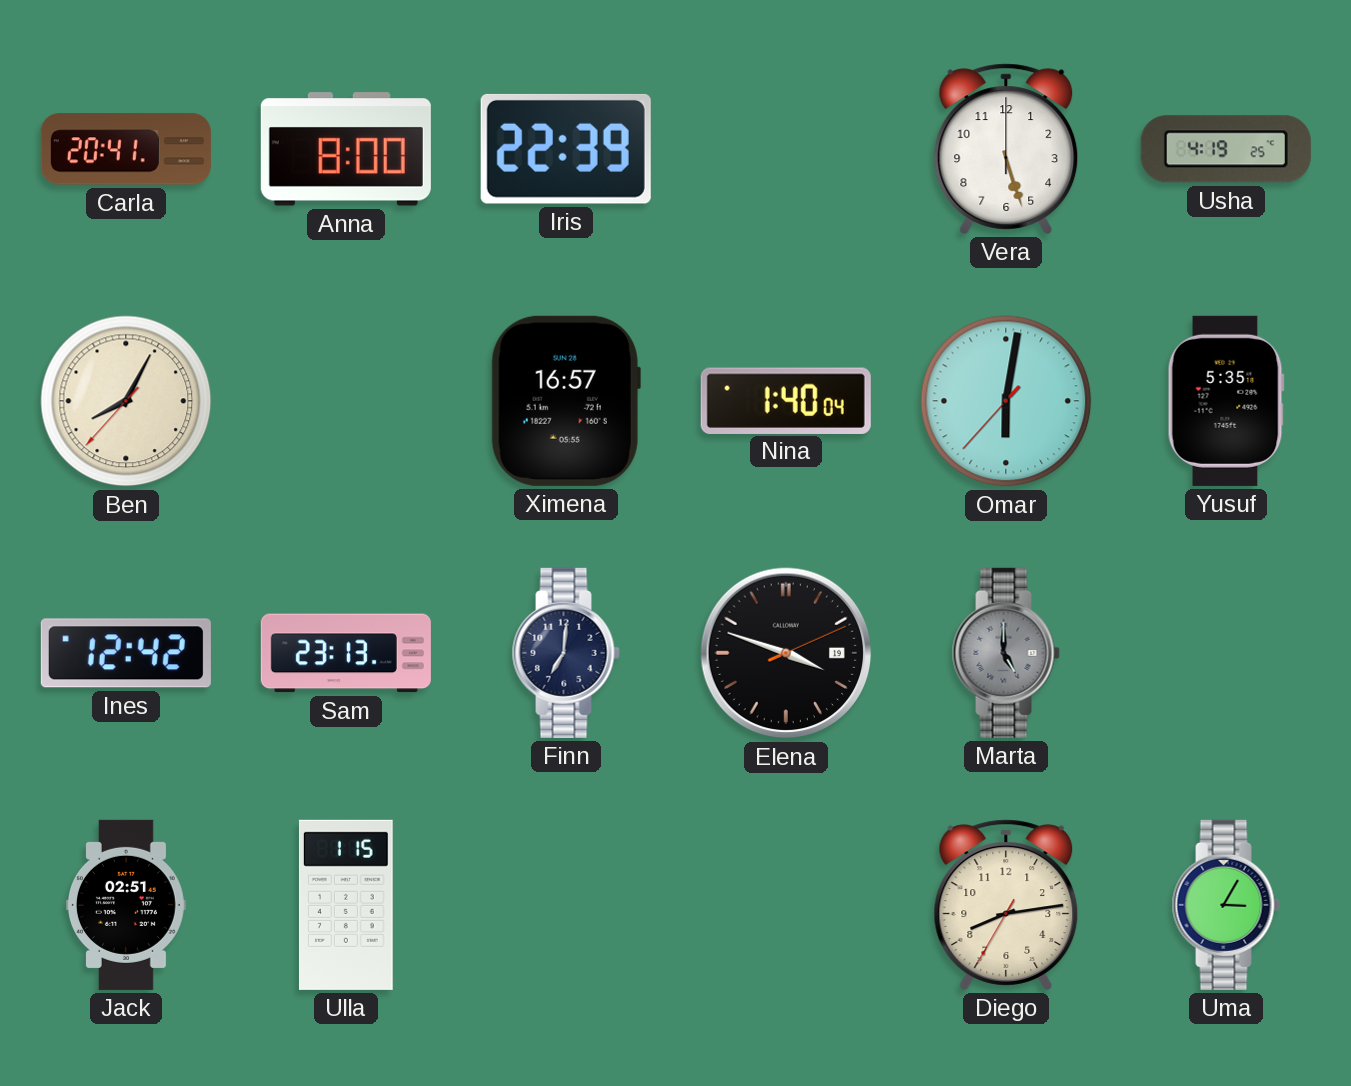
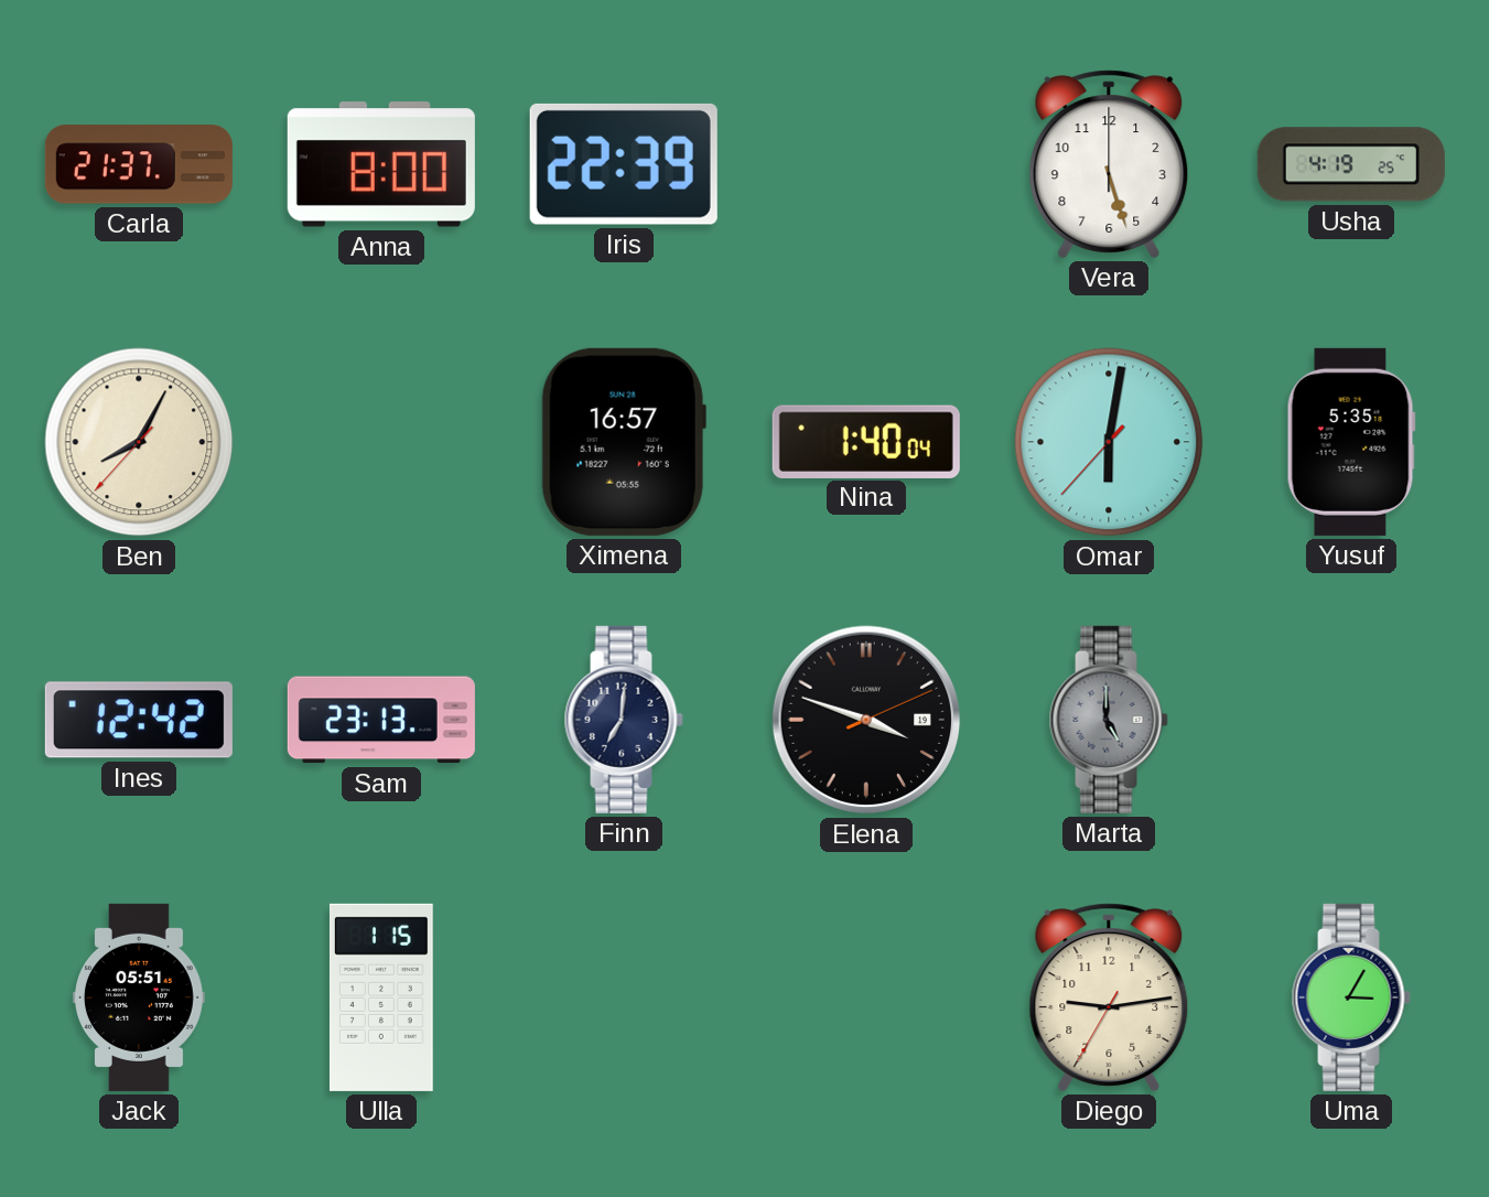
Carla: 20:41 -> 21:37
Jack: 02:51 -> 05:51
Diego: 8:13 -> 9:13
